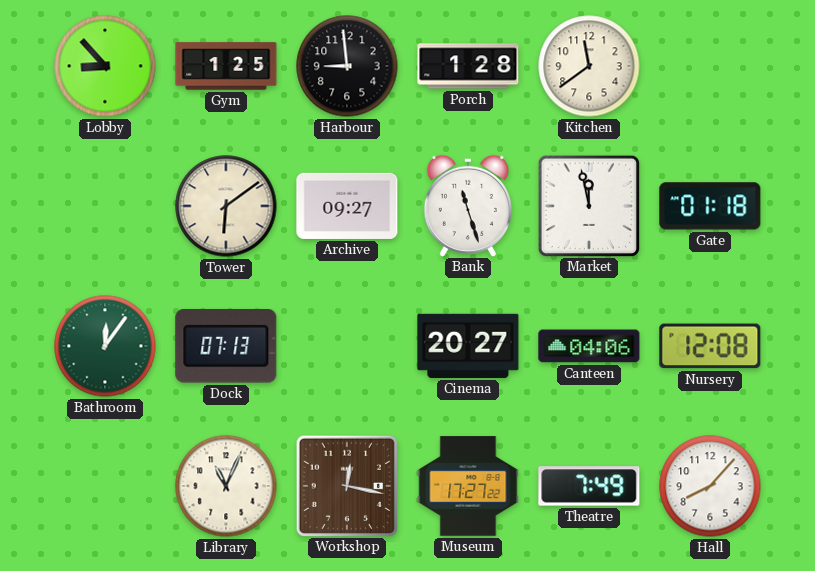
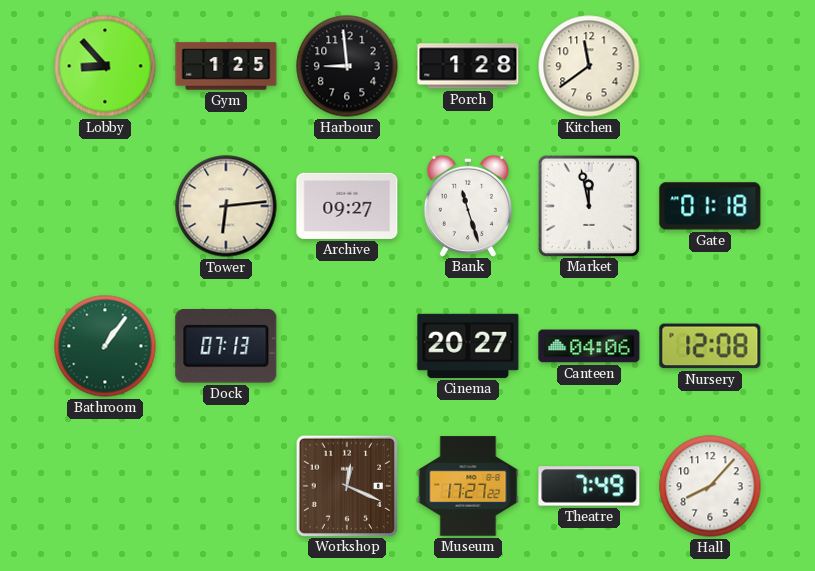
Tower: 6:09 -> 6:14
Bathroom: 12:06 -> 1:06
Library: 11:04 -> none
Workshop: 12:17 -> 12:19
